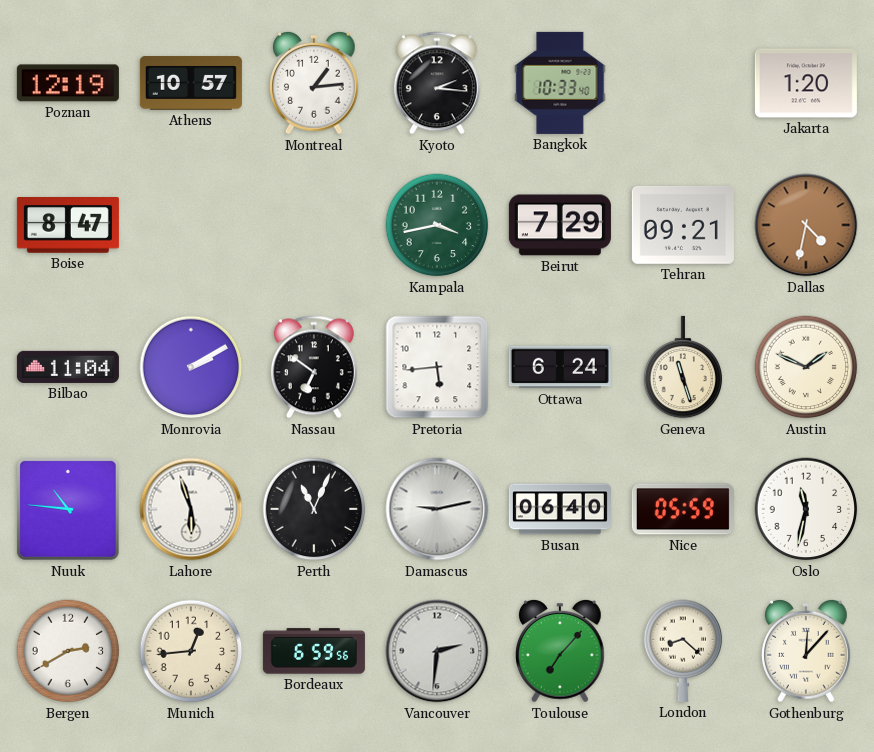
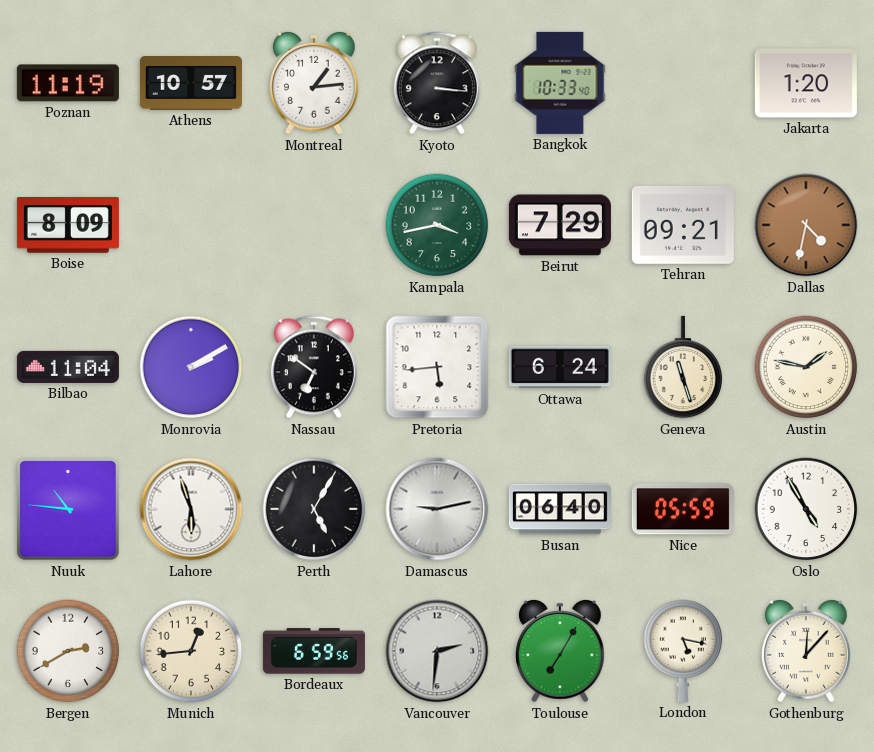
Poznan: 12:19 -> 11:19
Kyoto: 2:16 -> 3:16
Boise: 8:47 -> 8:09
Austin: 1:49 -> 1:47
Perth: 11:04 -> 5:05
Oslo: 11:32 -> 4:55
Toulouse: 7:07 -> 7:05
London: 8:22 -> 5:17
